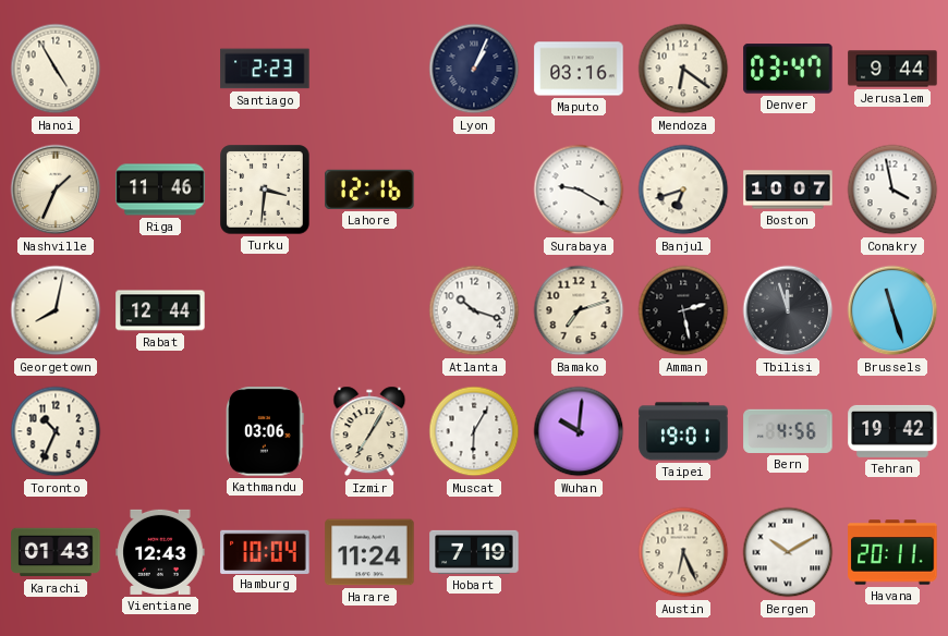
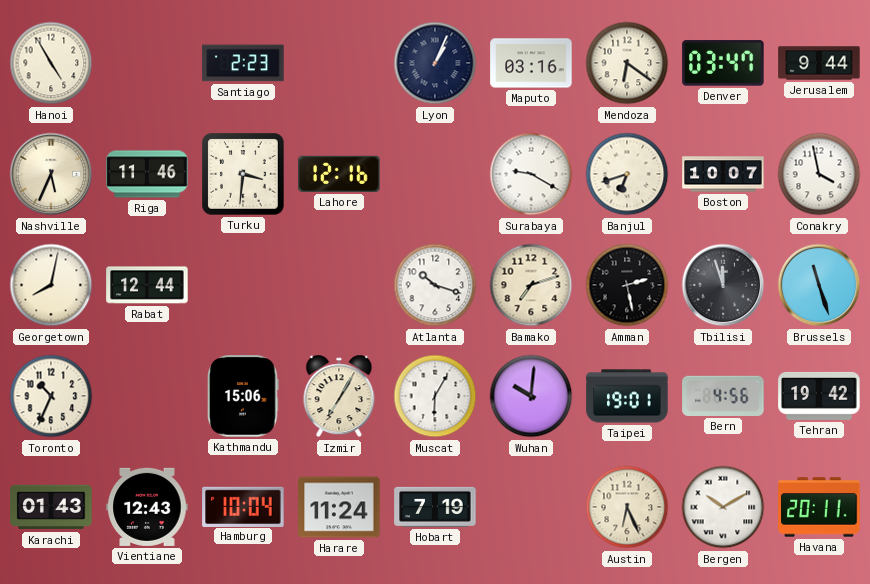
Nashville: 1:34 -> 5:34
Kathmandu: 03:06 -> 15:06
